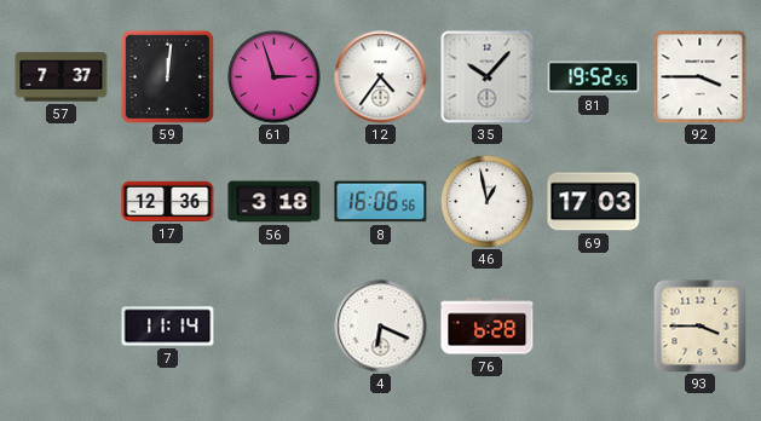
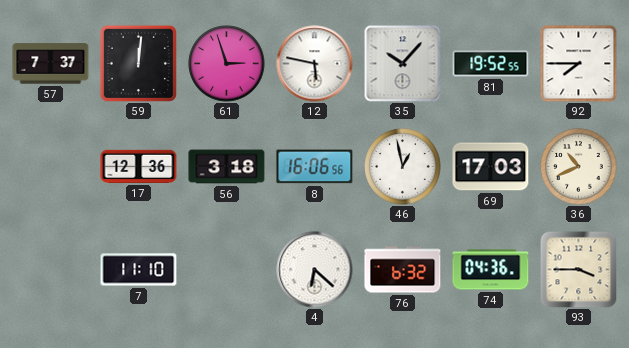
12: 4:36 -> 5:47
92: 3:45 -> 7:45
36: none -> 10:41
7: 11:14 -> 11:10
4: 6:19 -> 6:22
76: 6:28 -> 6:32
74: none -> 04:36
